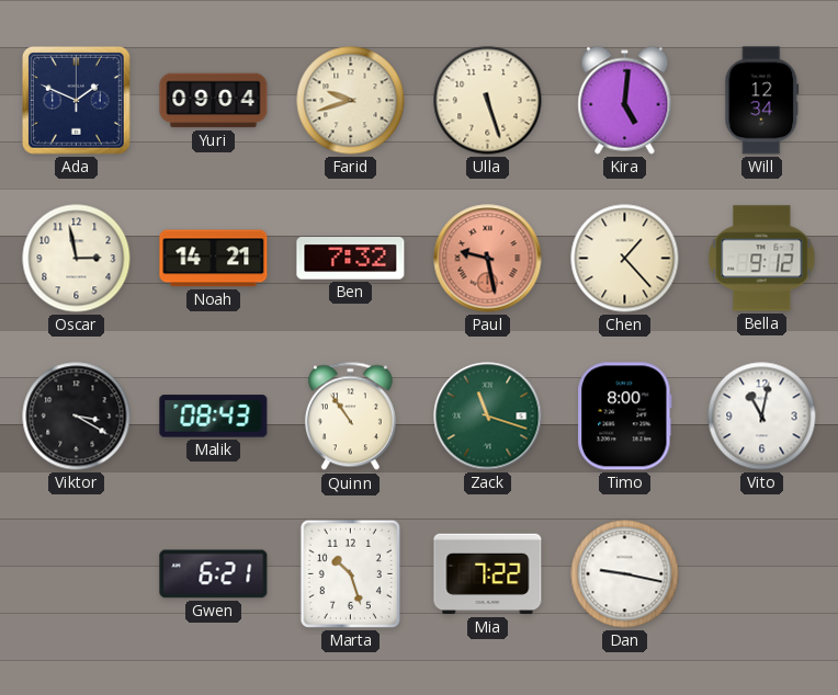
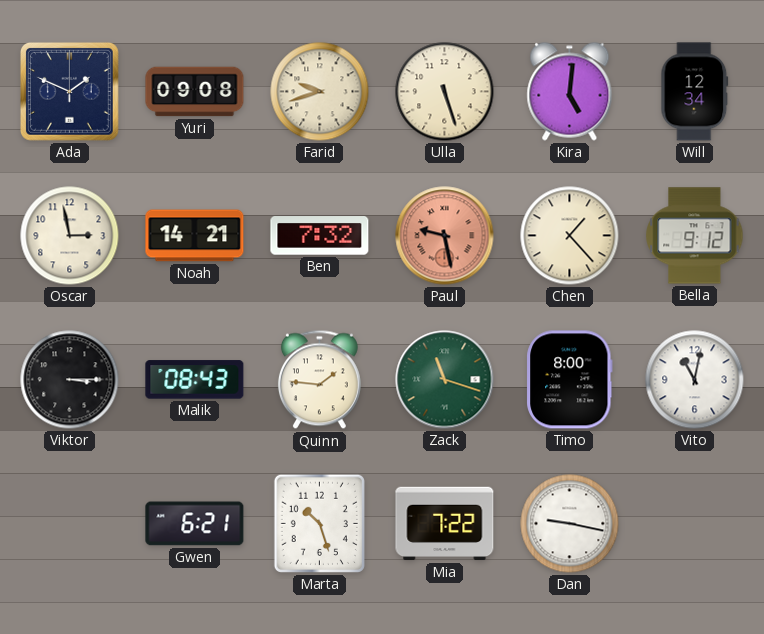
Yuri: 09:04 -> 09:08
Viktor: 3:20 -> 3:15
Quinn: 10:54 -> 1:46
